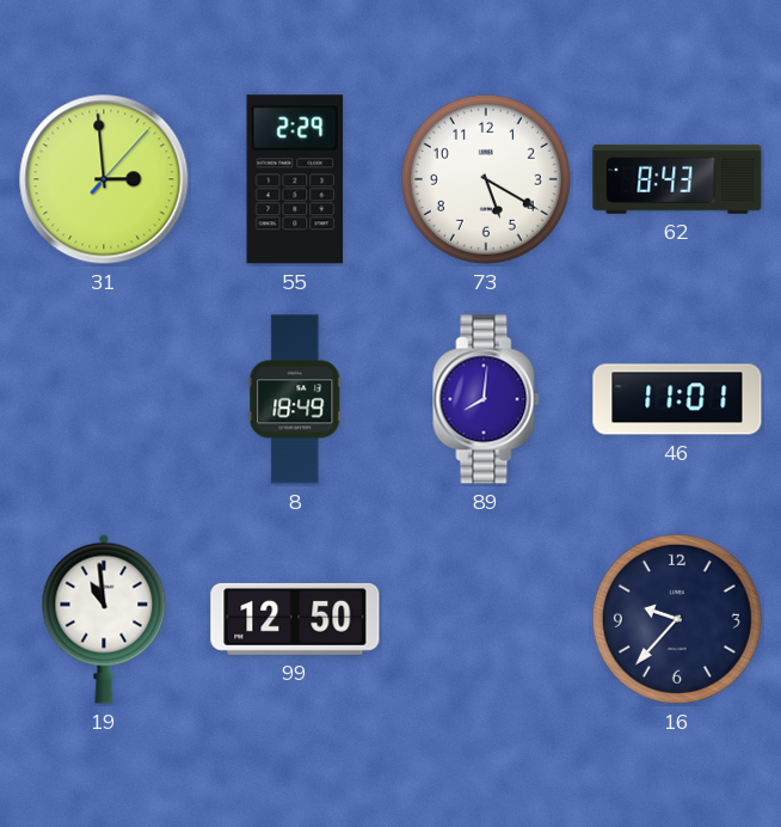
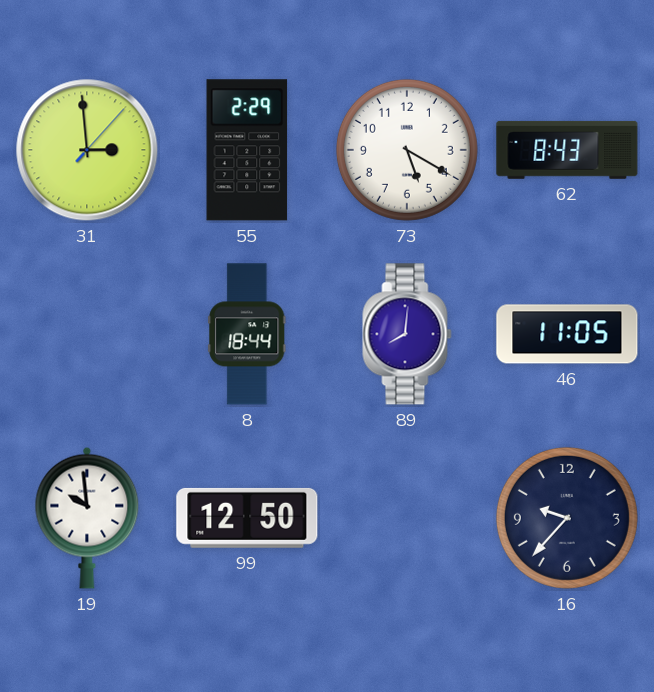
8: 18:49 -> 18:44
46: 11:01 -> 11:05
19: 10:59 -> 9:59
